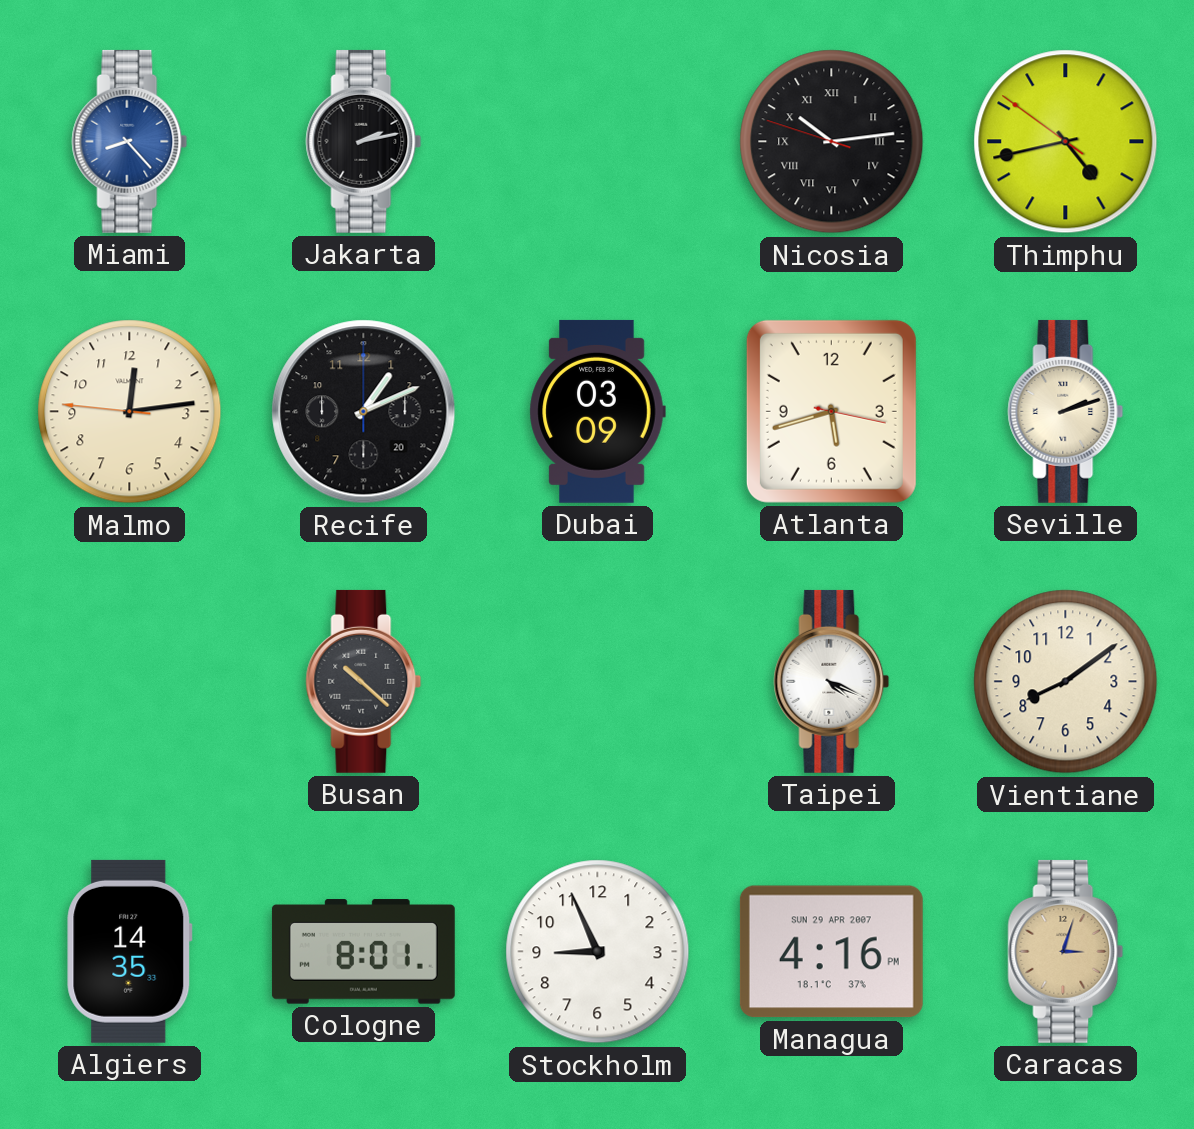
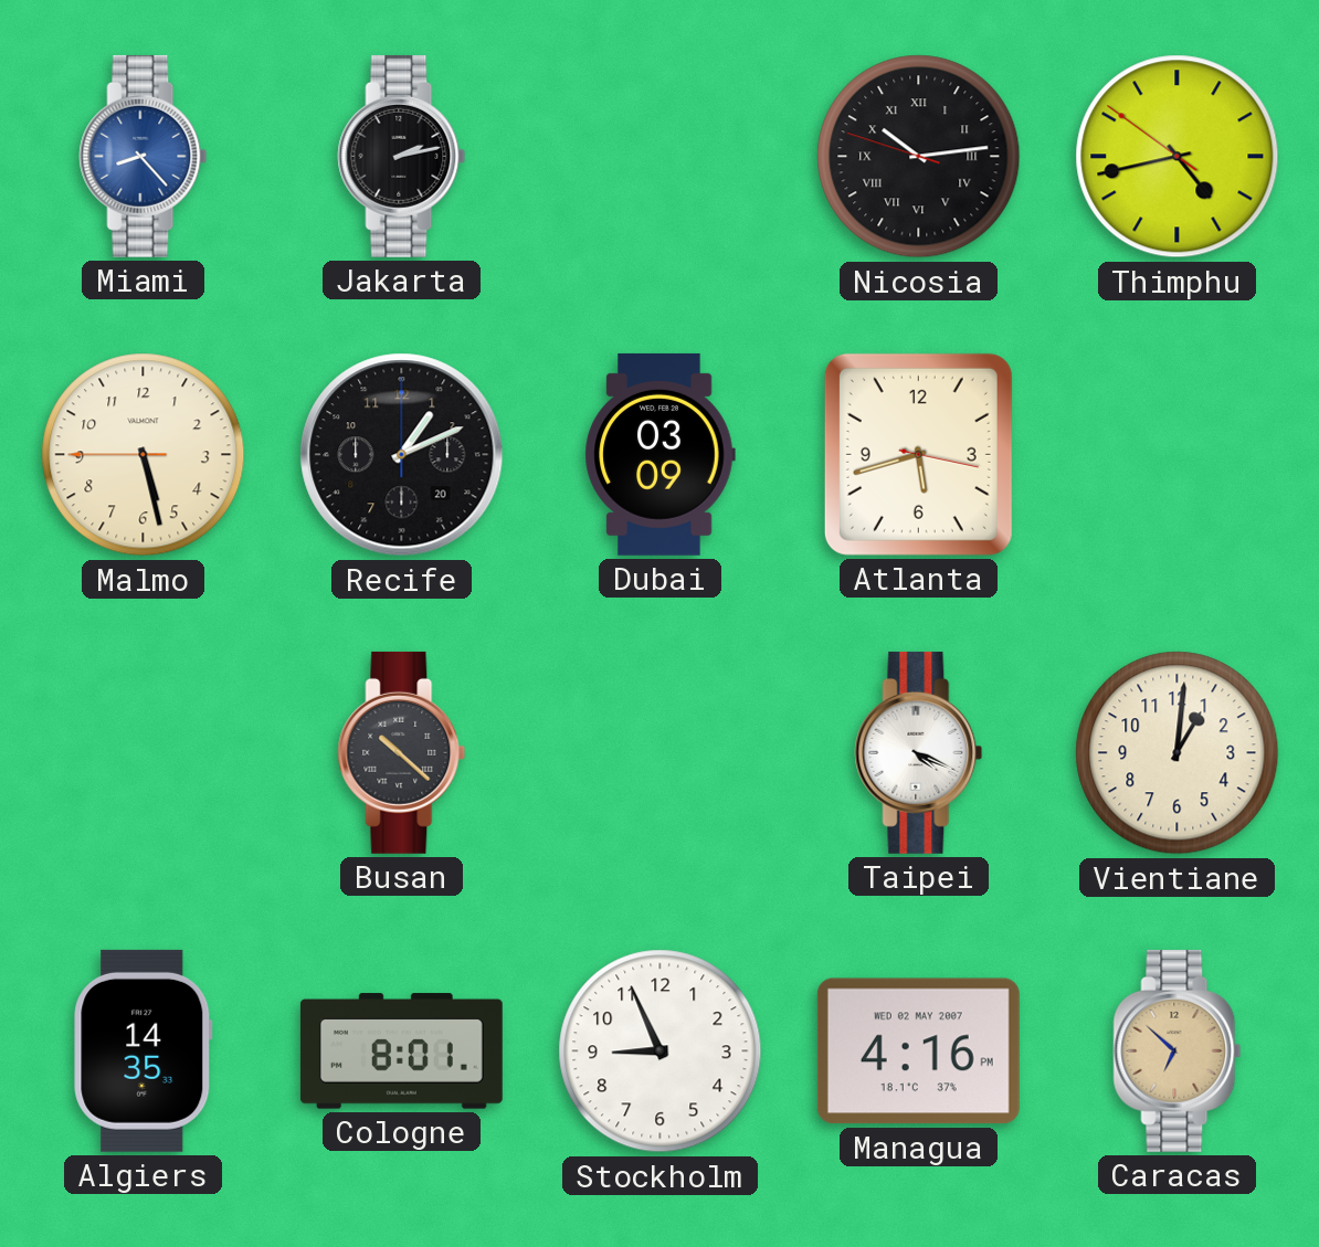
Malmo: 12:13 -> 5:27
Seville: 2:12 -> none
Vientiane: 8:09 -> 1:01
Managua date: SUN 29 APR 2007 -> WED 02 MAY 2007
Caracas: 3:03 -> 6:52
